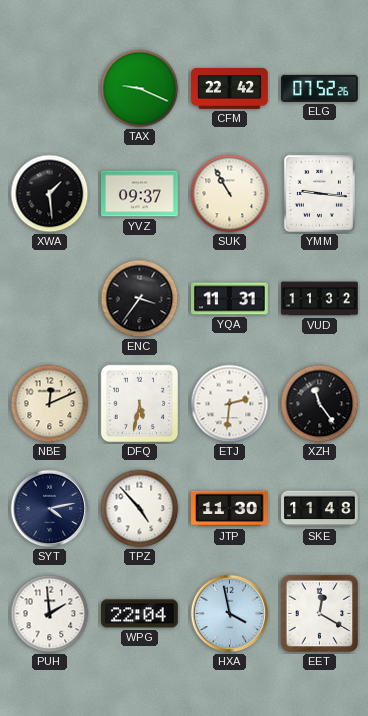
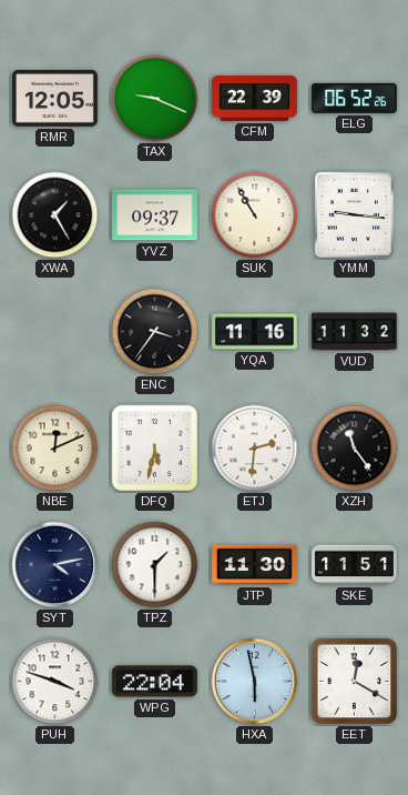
RMR: none -> 12:05
CFM: 22:42 -> 22:39
ELG: 07:52 -> 06:52
XWA: 1:29 -> 1:25
YQA: 11:31 -> 11:16
TPZ: 4:53 -> 1:30
SKE: 11:48 -> 11:51
PUH: 1:59 -> 3:48
HXA: 3:58 -> 5:58
